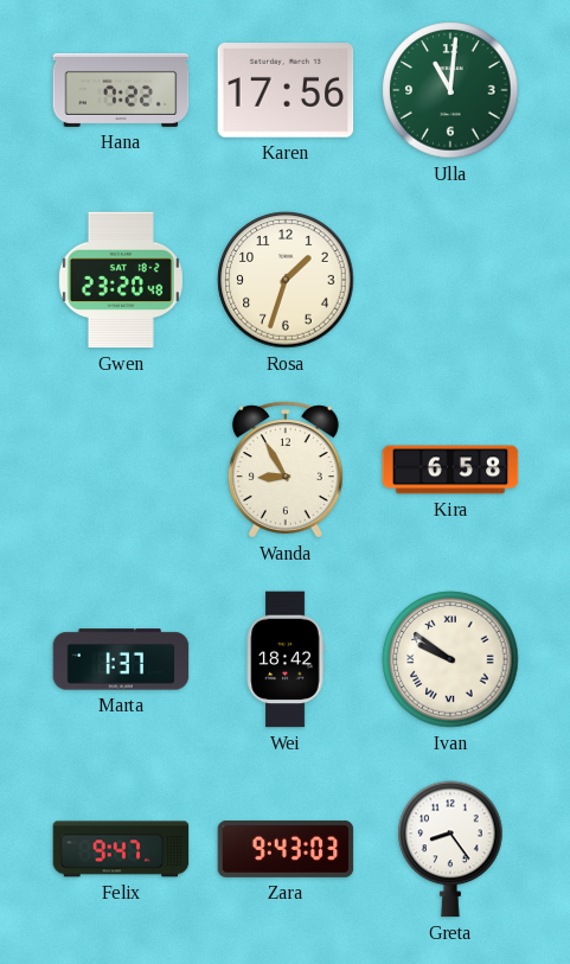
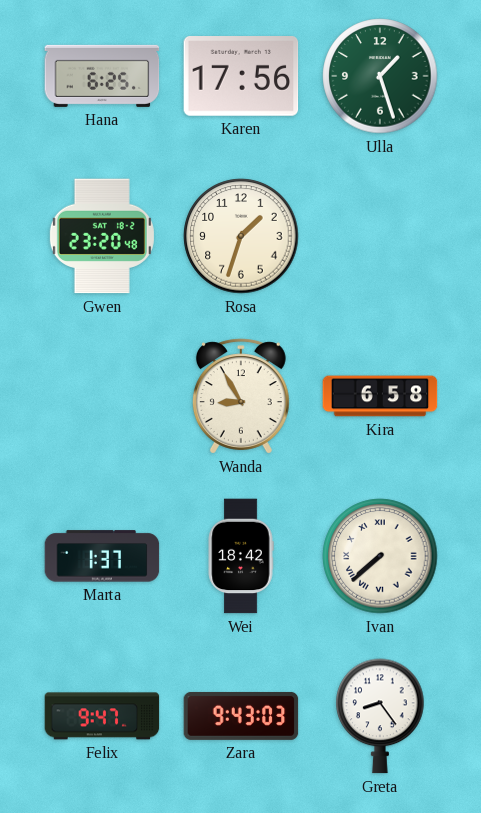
Hana: 7:22 -> 6:25
Ulla: 11:01 -> 1:27
Ivan: 9:51 -> 7:38
